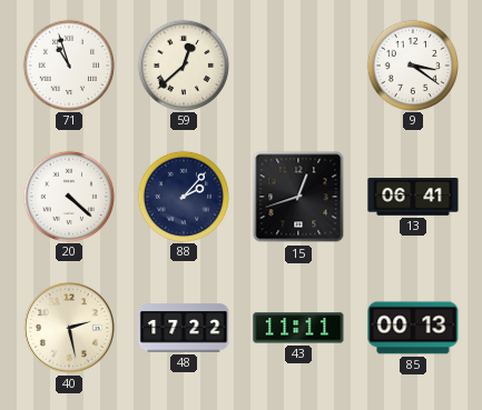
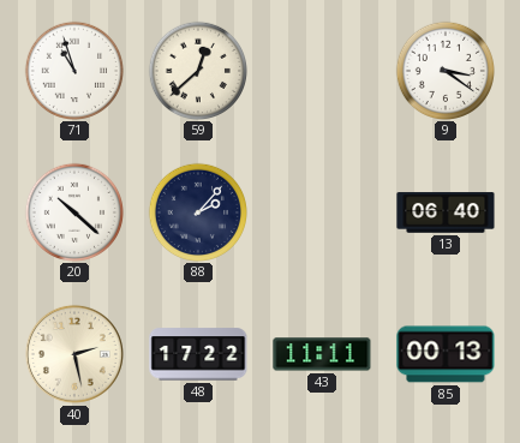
20: 4:22 -> 10:22
15: 12:42 -> none
13: 06:41 -> 06:40
